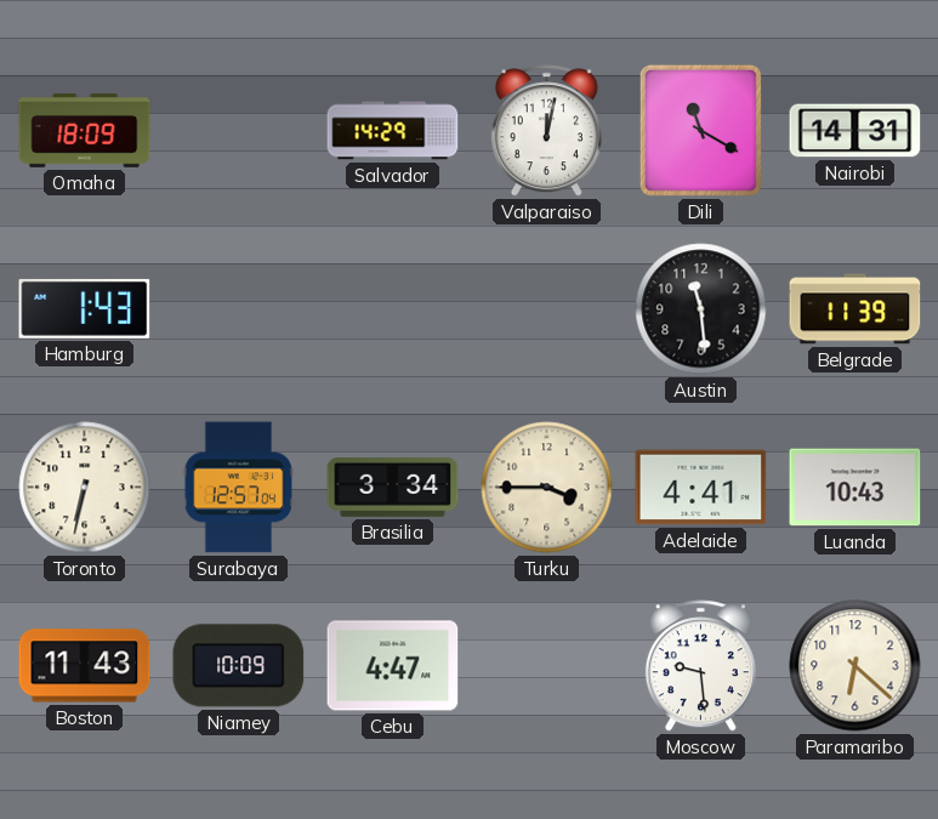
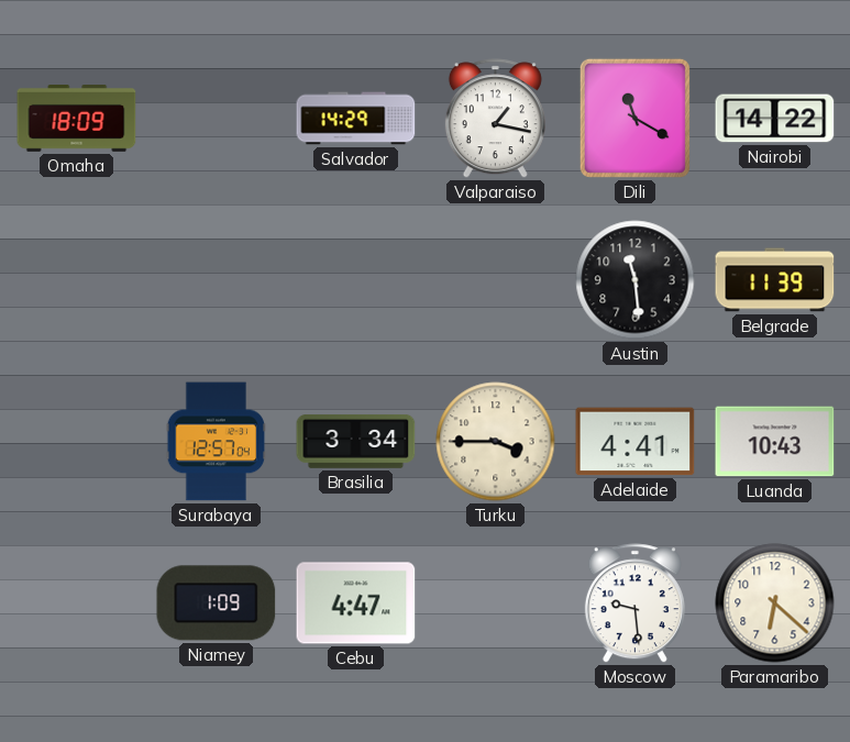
Valparaiso: 12:02 -> 1:17
Nairobi: 14:31 -> 14:22
Hamburg: 1:43 -> none
Toronto: 6:32 -> none
Boston: 11:43 -> none
Niamey: 10:09 -> 1:09
